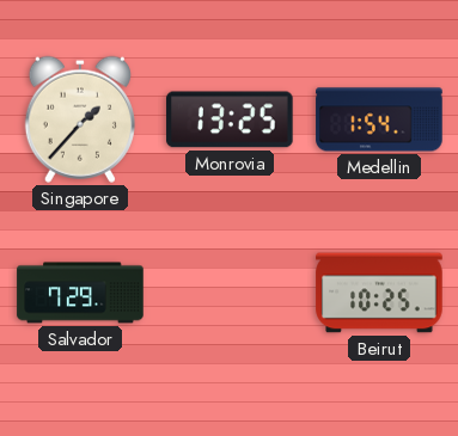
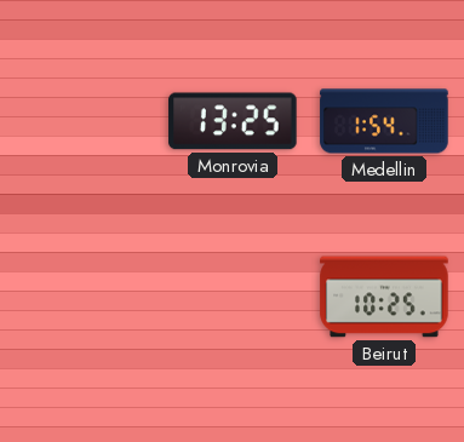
Singapore: 1:37 -> none
Salvador: 7:29 -> none
